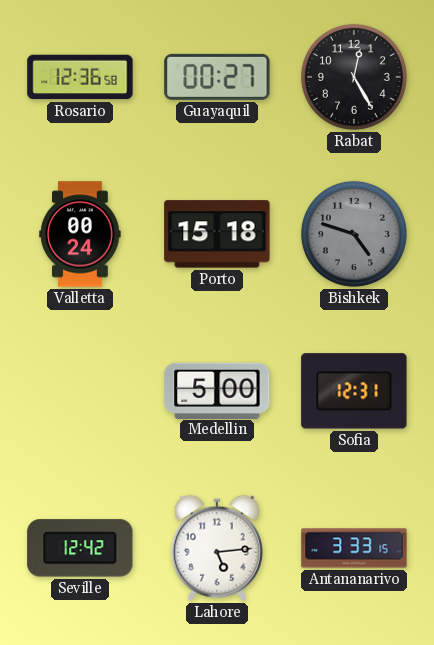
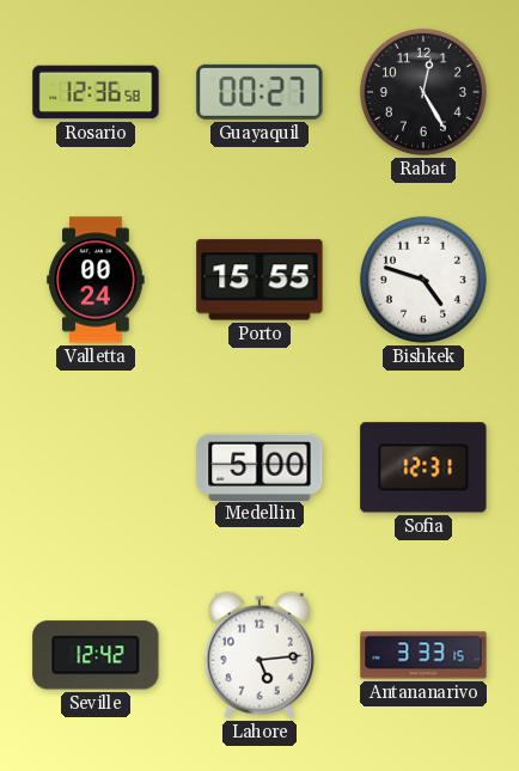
Porto: 15:18 -> 15:55
Bishkek dial: grey -> white
